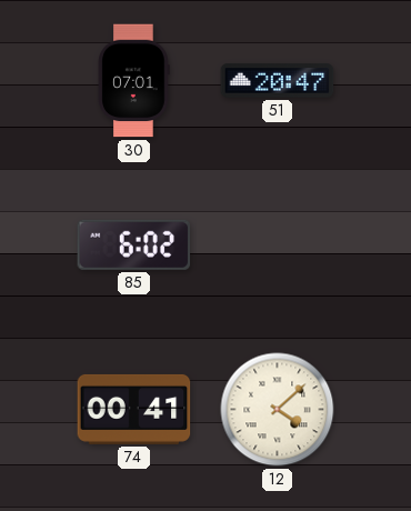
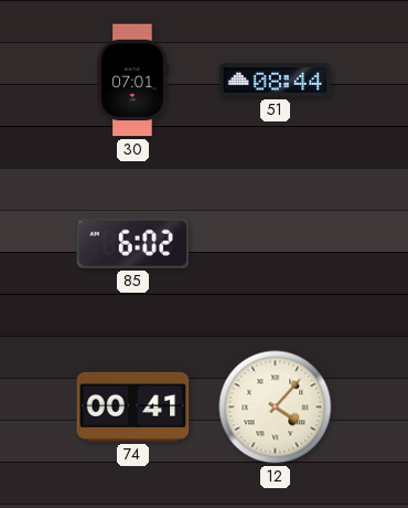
51: 20:47 -> 08:44
12: 4:08 -> 4:07
